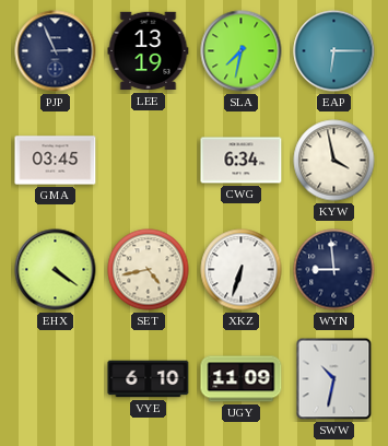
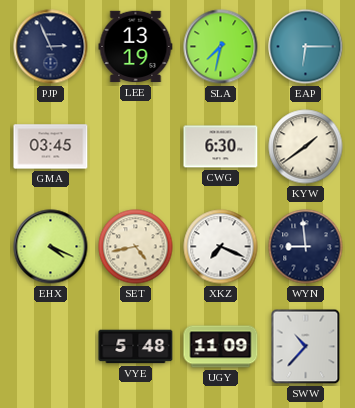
CWG: 6:34 -> 6:30
KYW: 3:58 -> 1:39
EHX: 4:21 -> 4:19
XKZ: 6:33 -> 7:19
VYE: 6:10 -> 5:48
SWW: 10:32 -> 10:37
